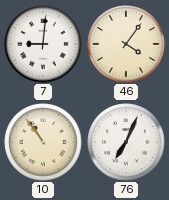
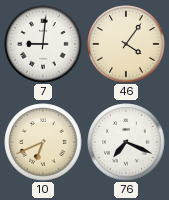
10: 10:54 -> 6:41
76: 7:04 -> 7:19
